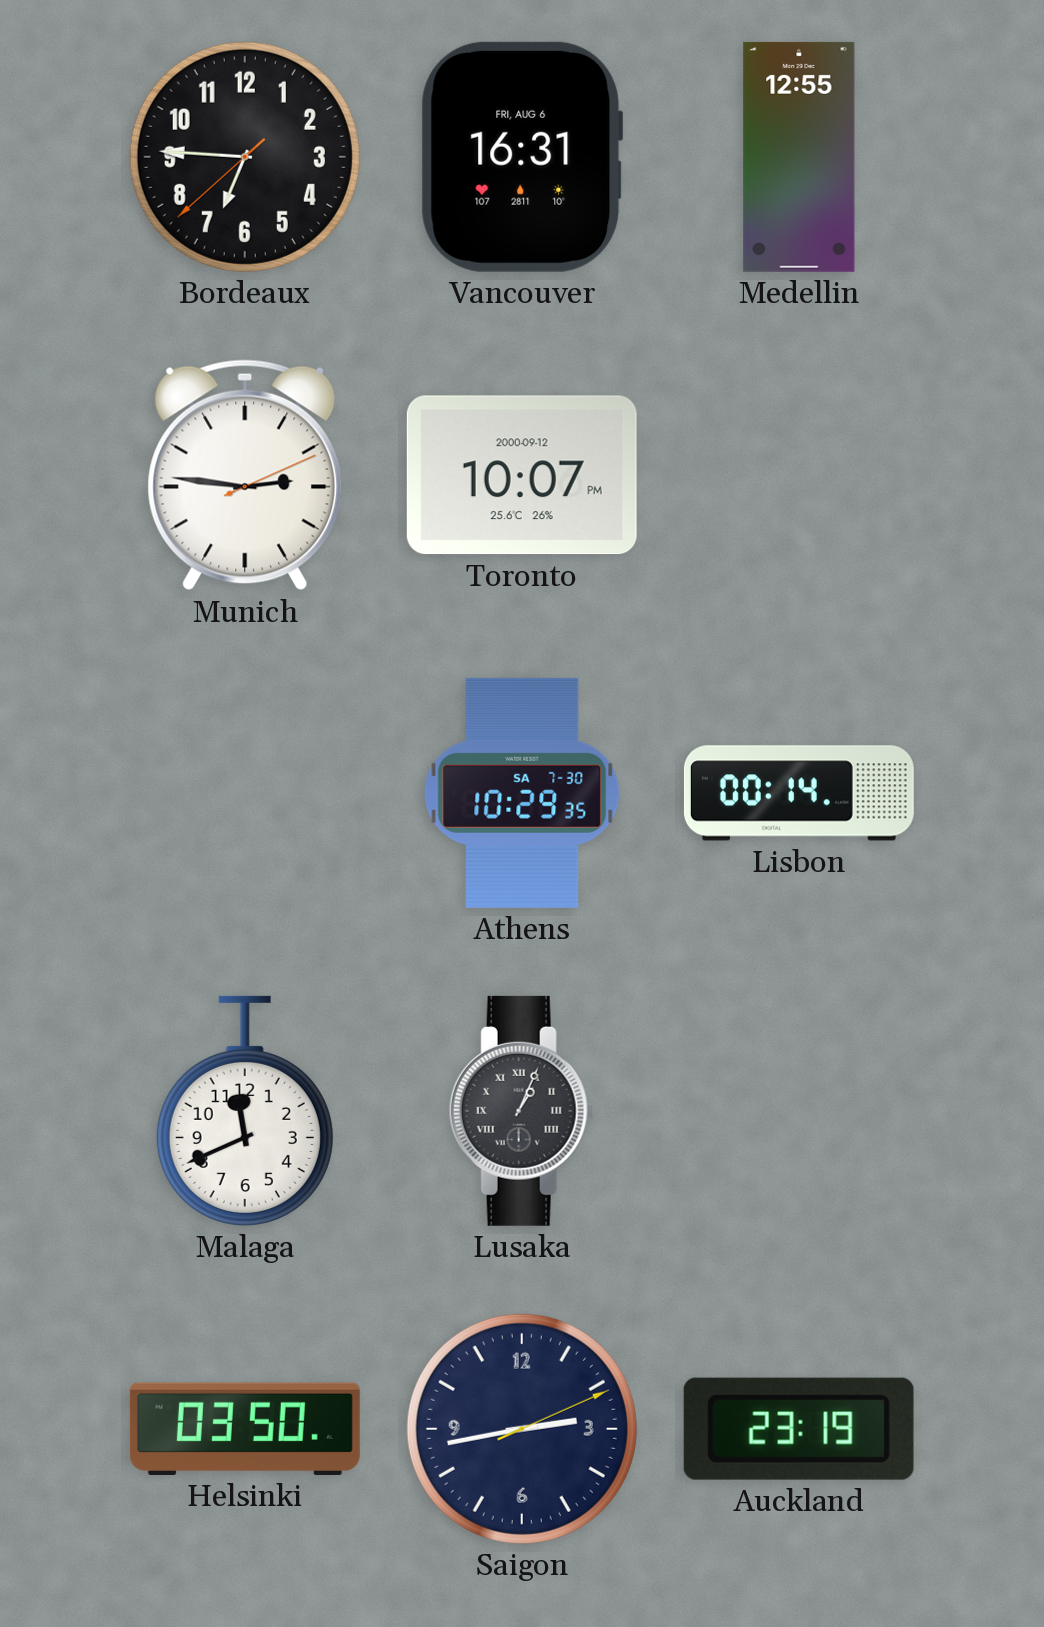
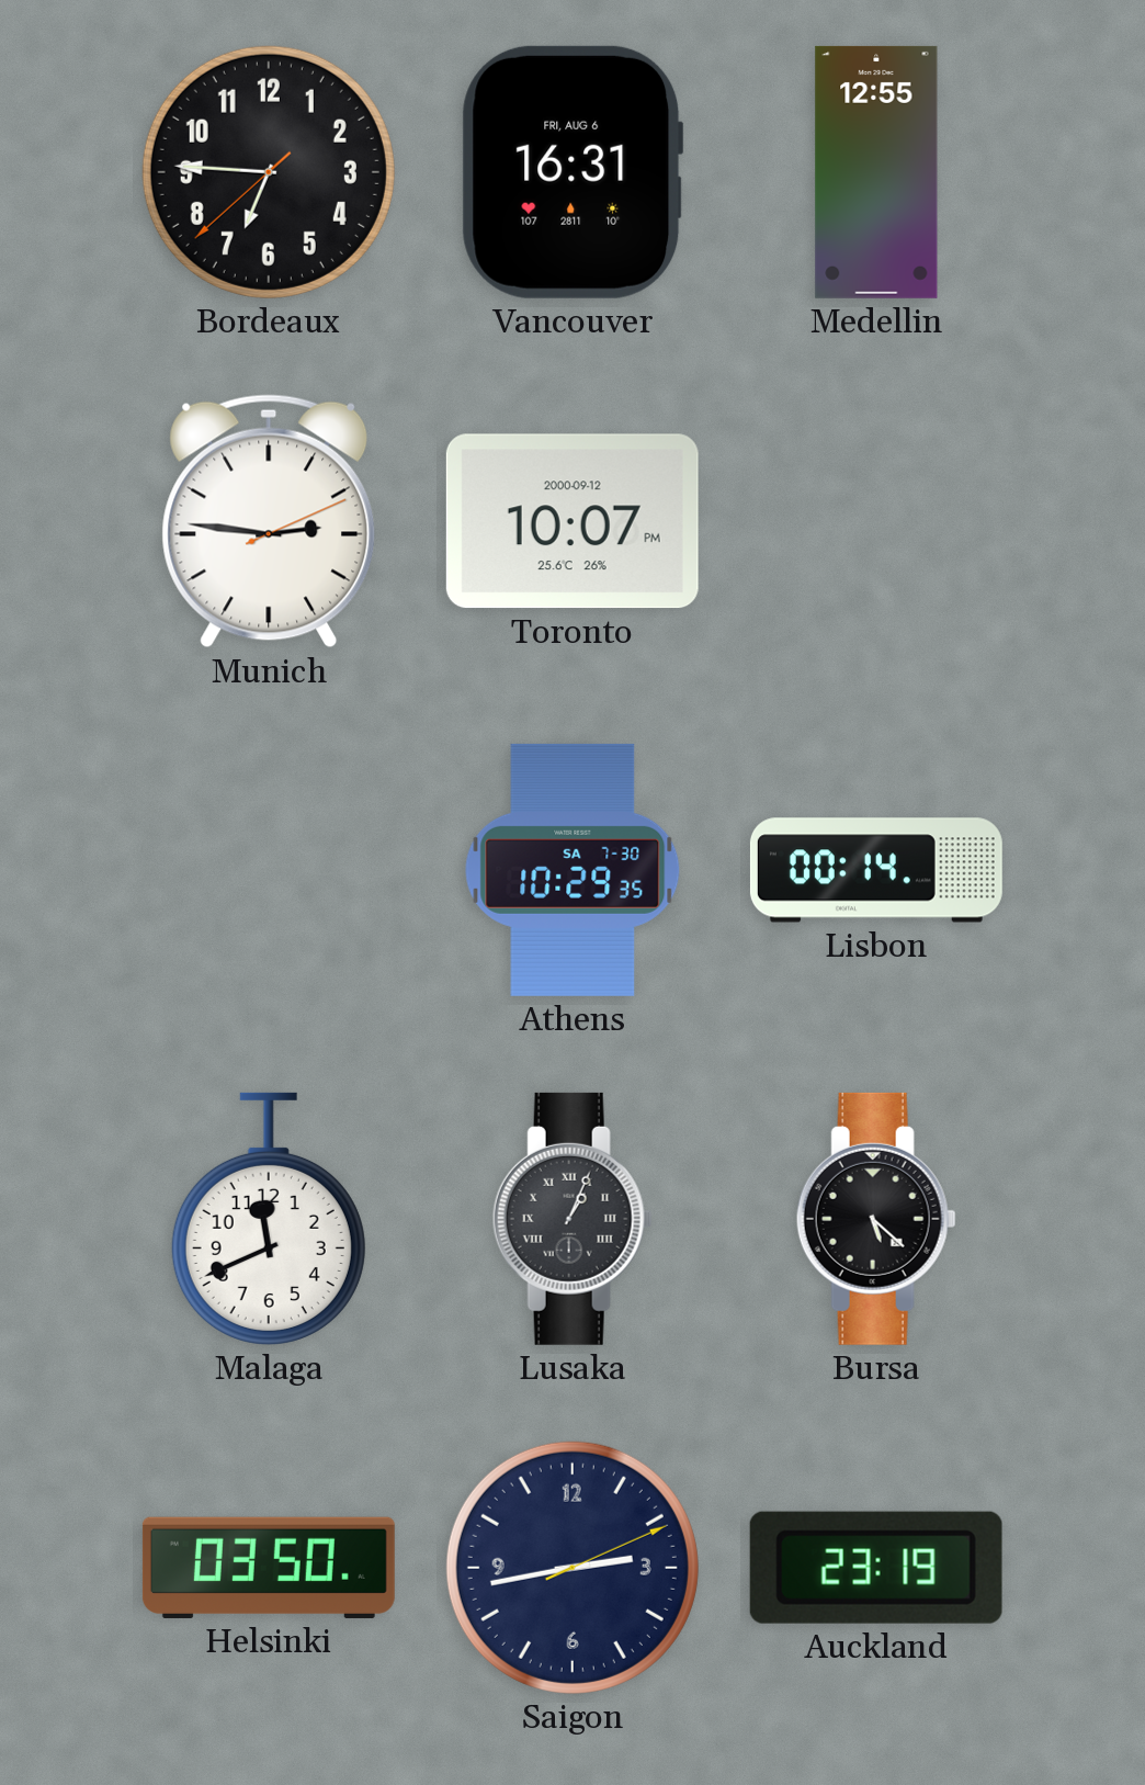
Bursa: none -> 5:22
